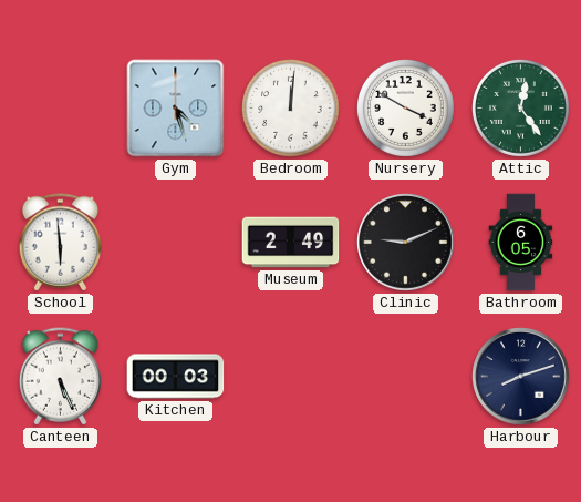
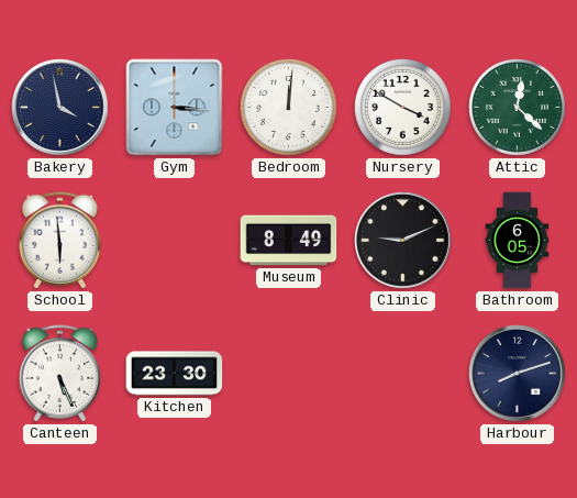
Bakery: none -> 3:58
Gym: 4:27 -> 3:16
Attic: 12:24 -> 12:22
Museum: 2:49 -> 8:49
Kitchen: 00:03 -> 23:30
